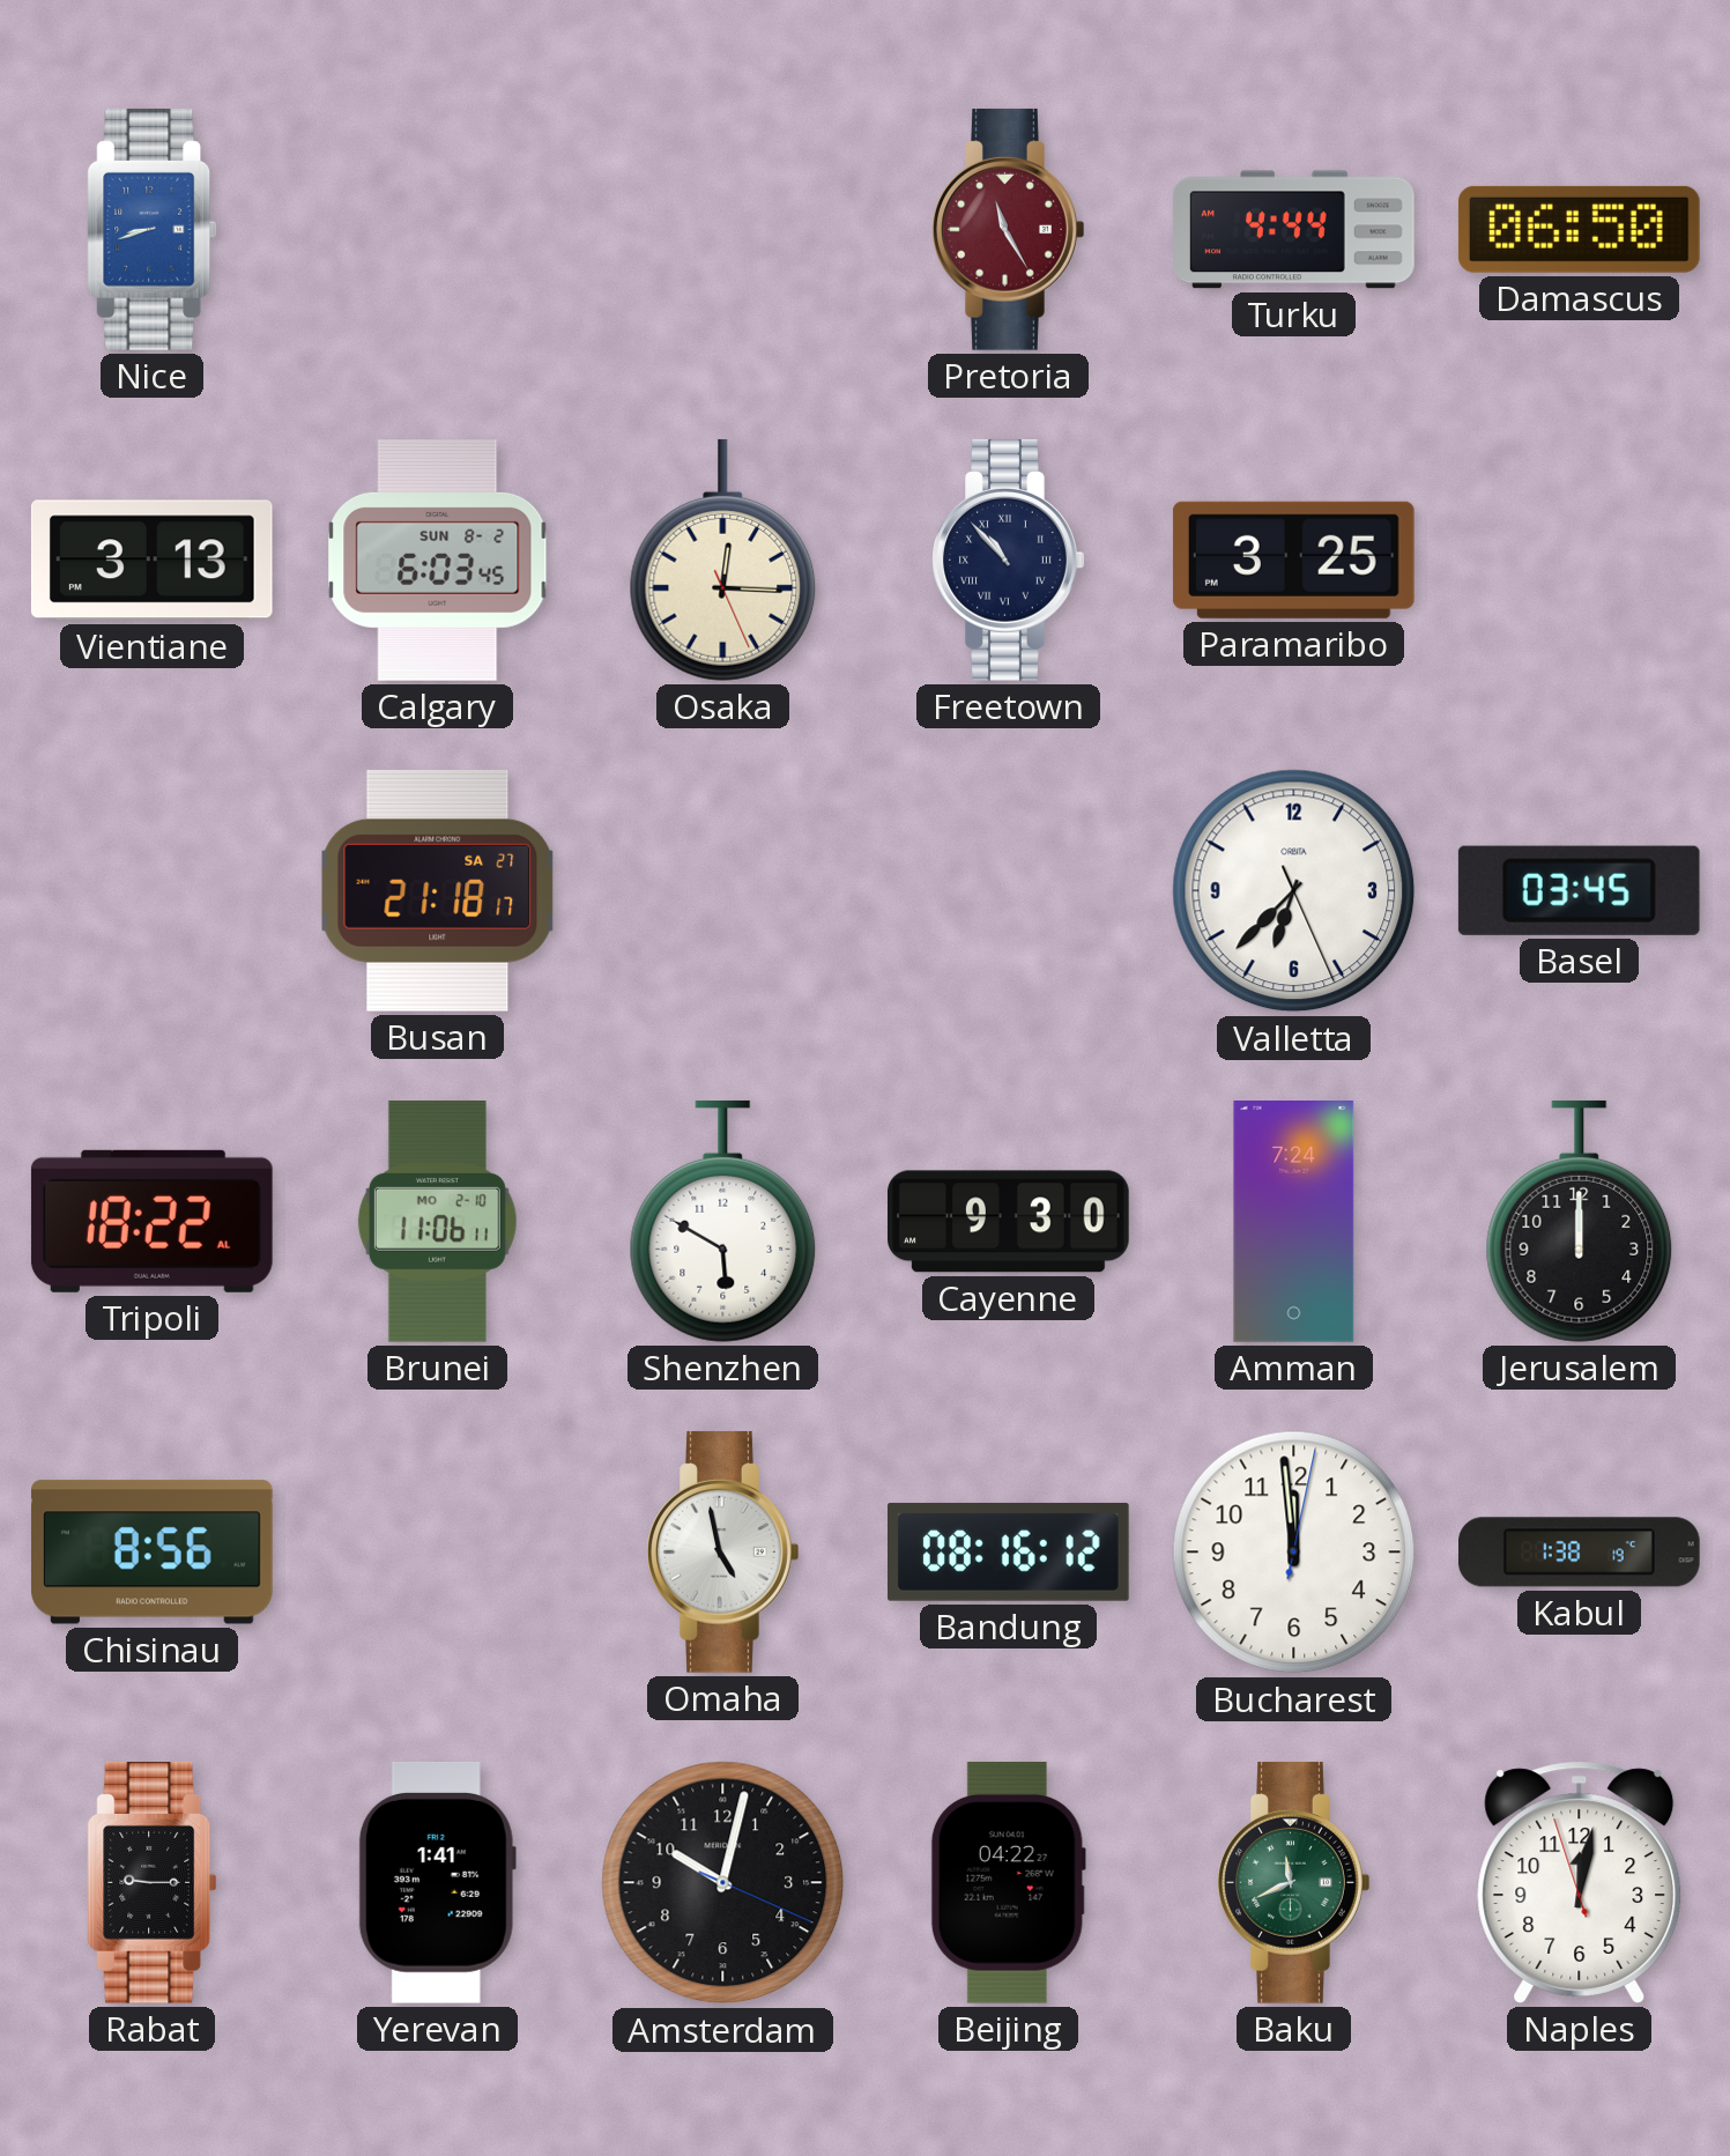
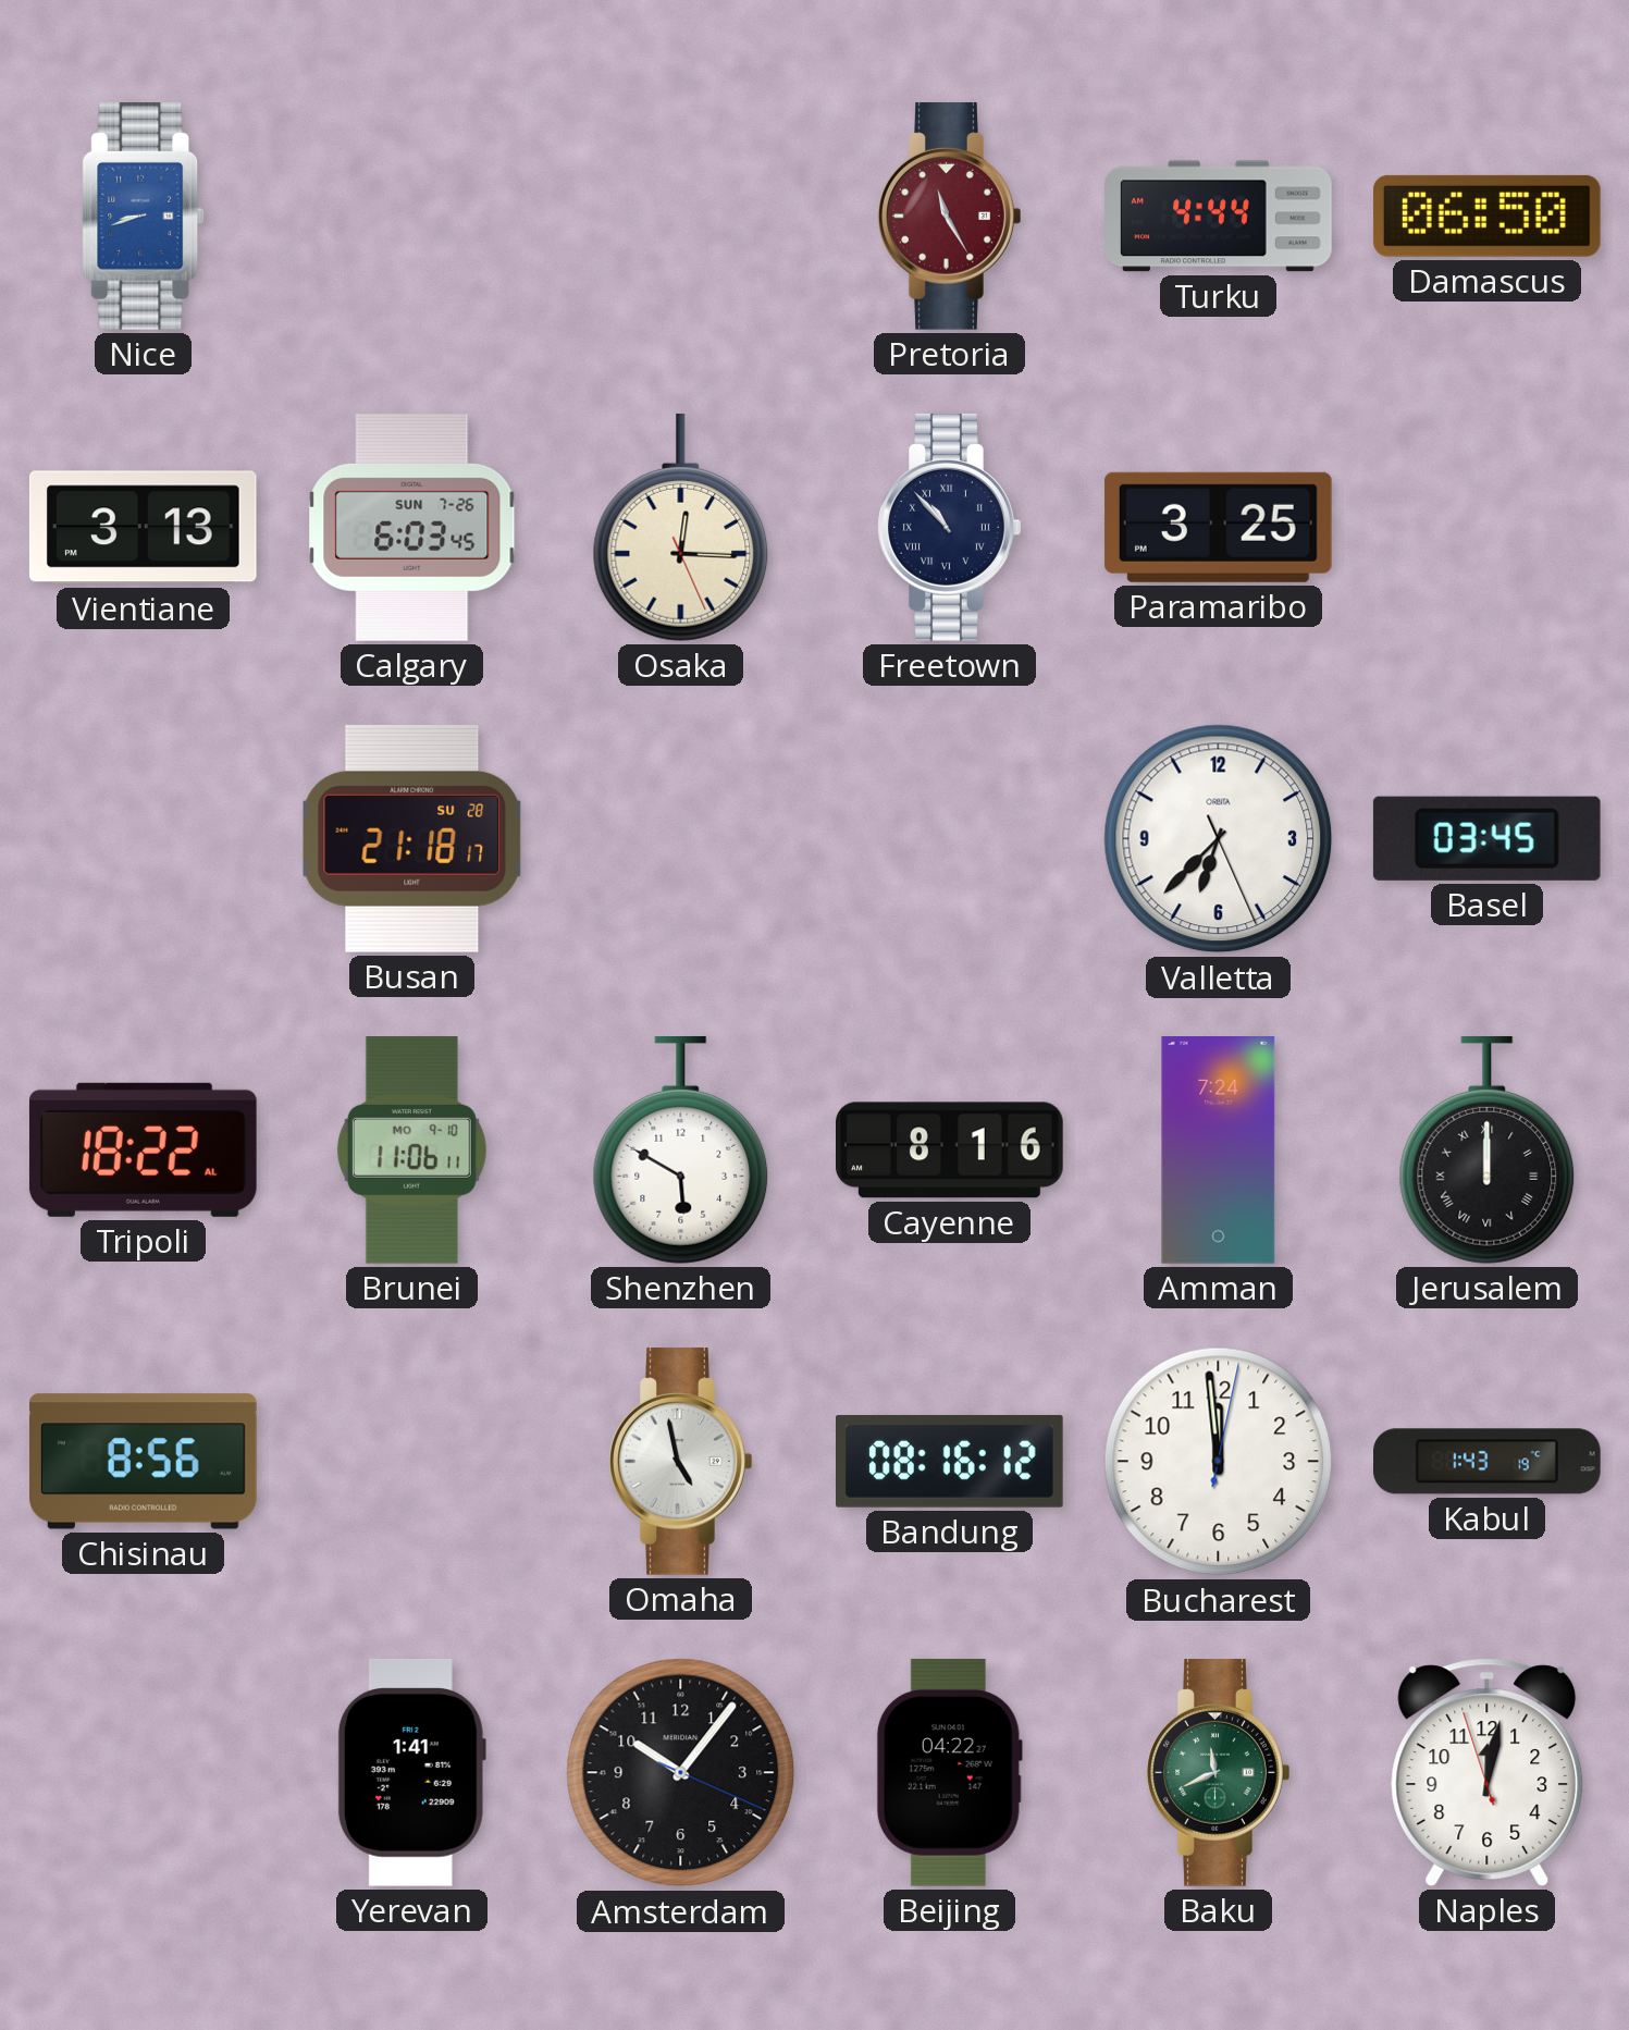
Calgary date: SUN 8-2 -> SUN 7-26
Busan date: SA 27 -> SU 28
Brunei date: MO 2-10 -> MO 9-10
Cayenne: 9:30 -> 8:16
Jerusalem numerals: Arabic -> Roman
Kabul: 1:38 -> 1:43
Rabat: 9:15 -> none
Amsterdam: 10:02 -> 10:06
